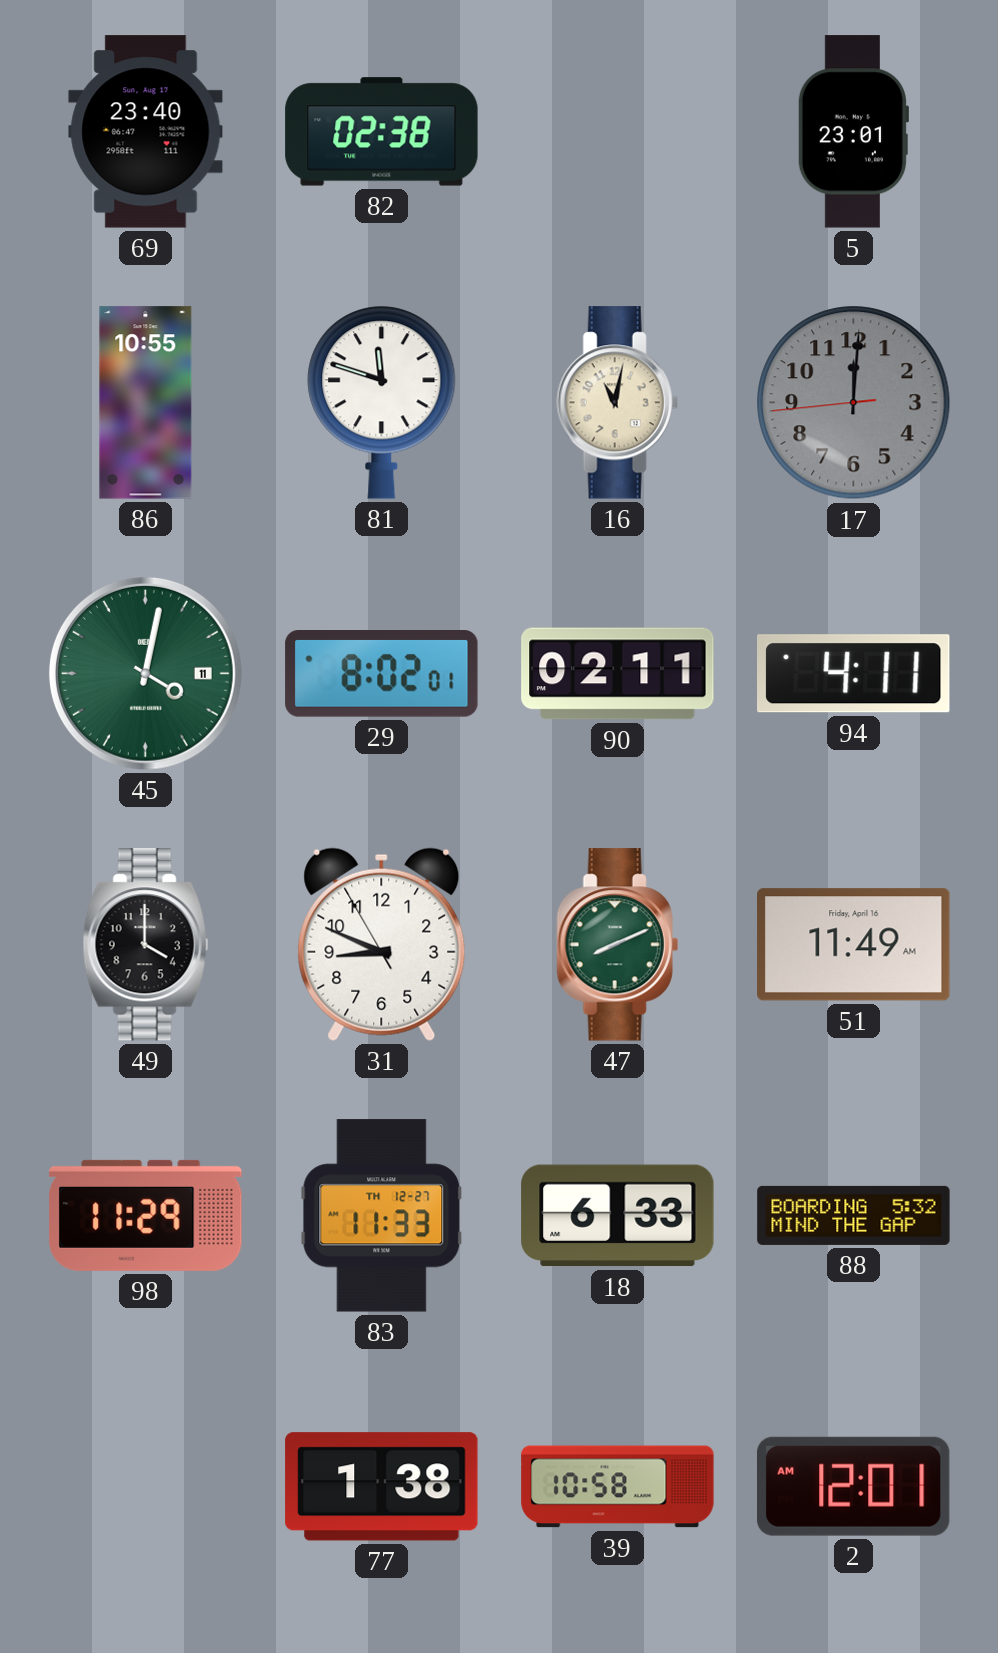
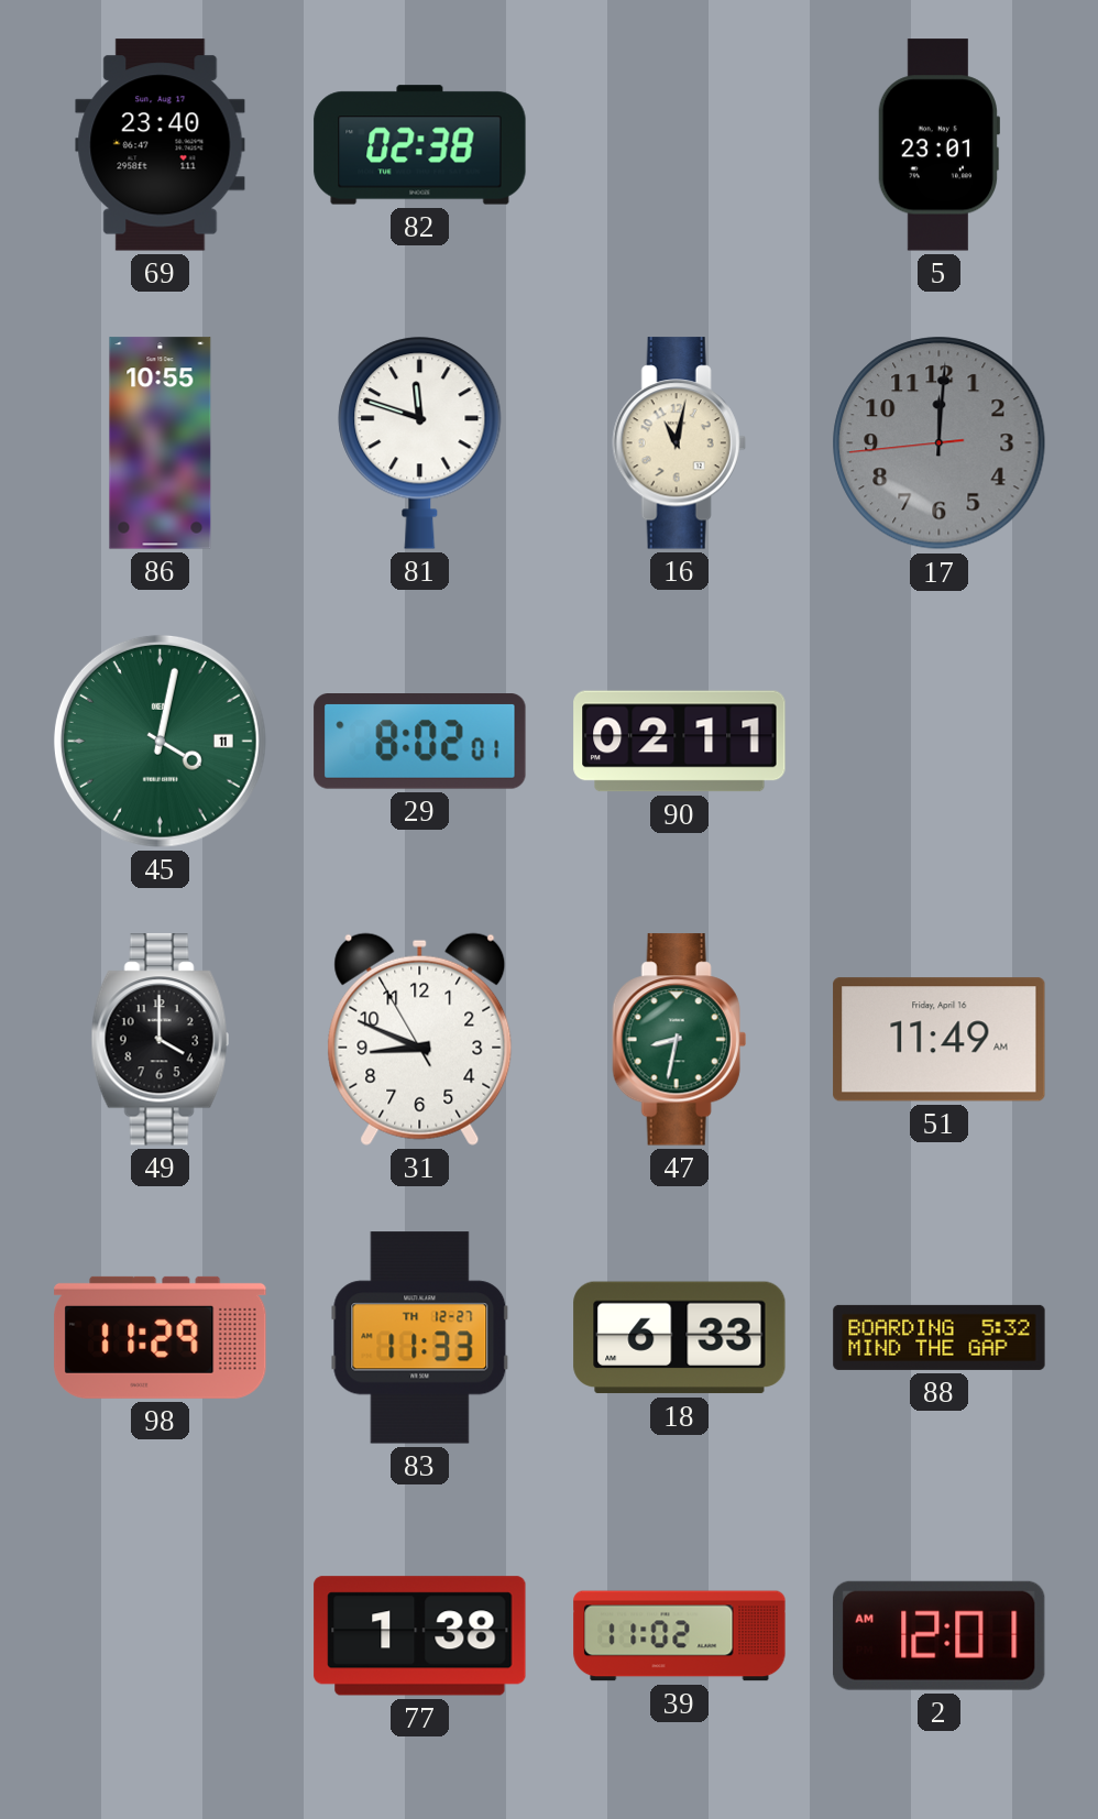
94: 4:11 -> none
47: 8:11 -> 8:32
39: 10:58 -> 11:02
